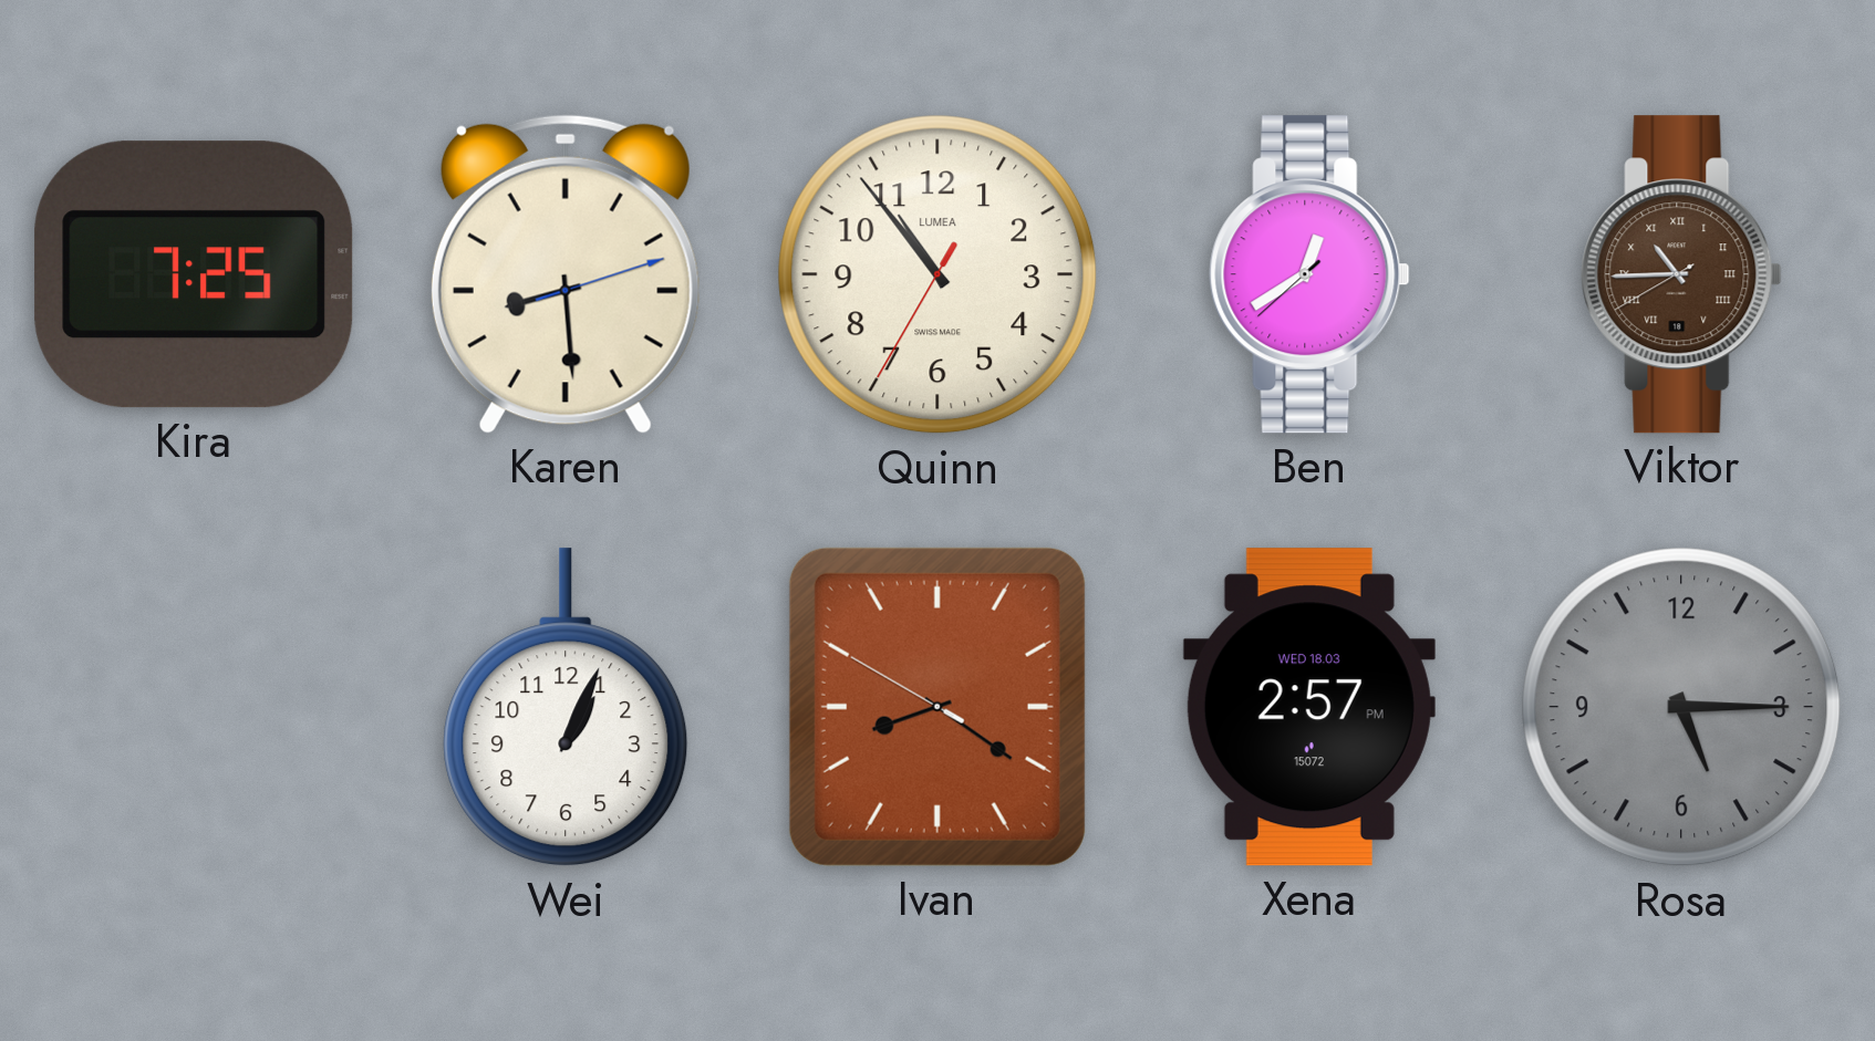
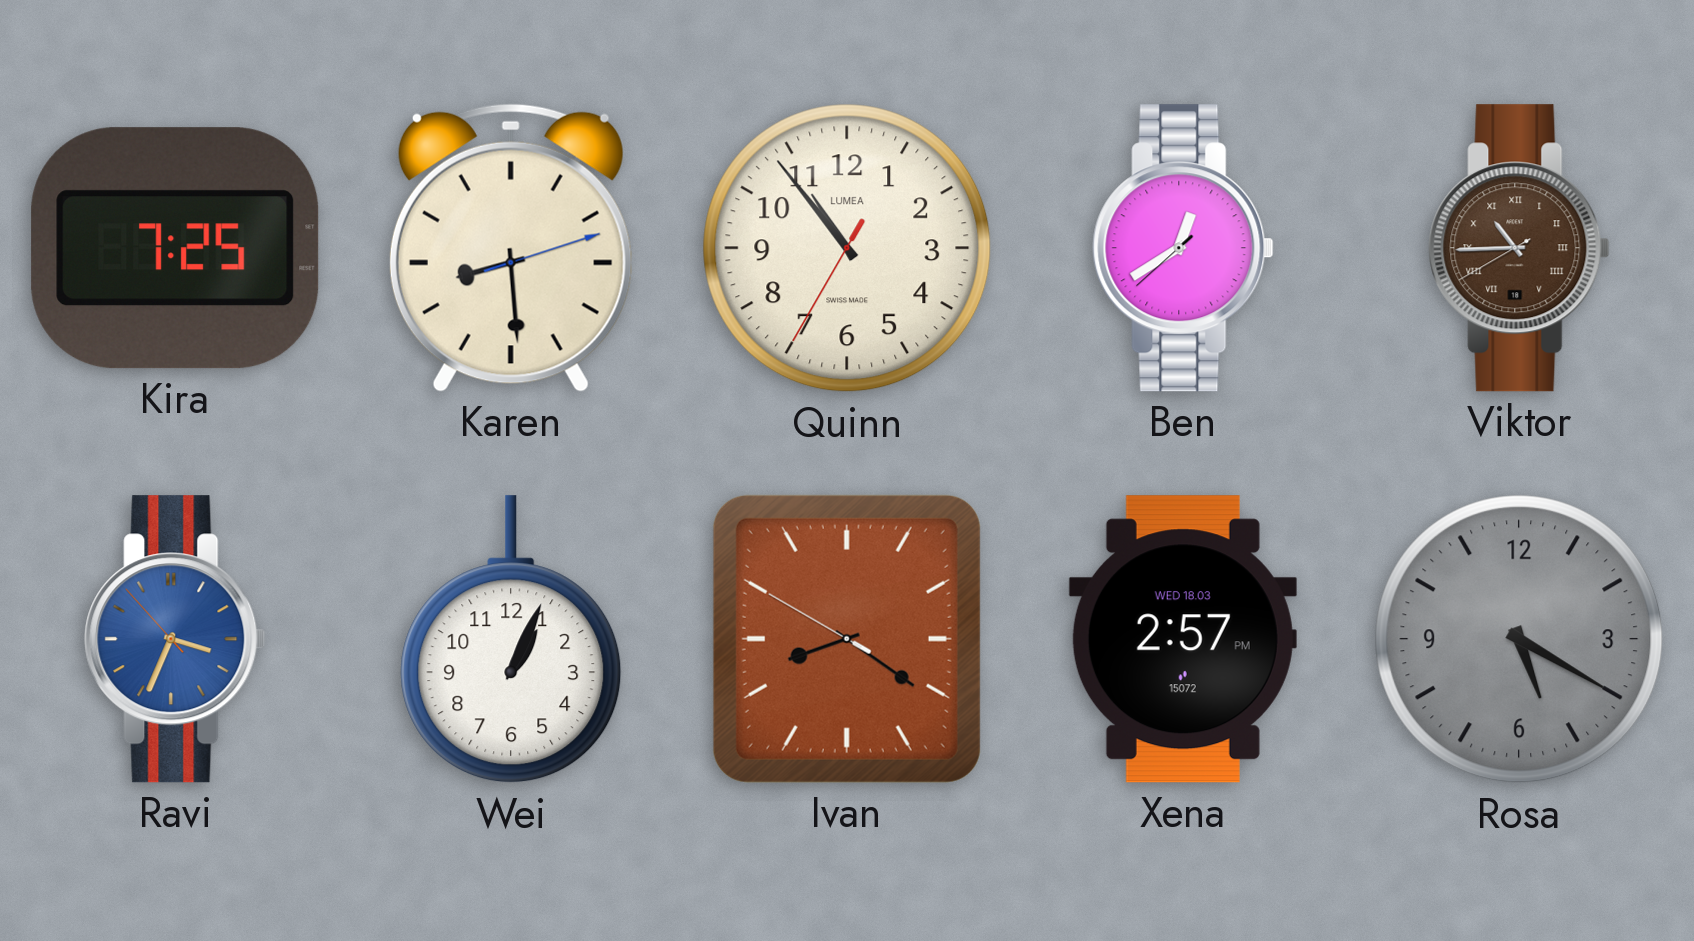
Ravi: none -> 3:33
Rosa: 5:15 -> 5:20
